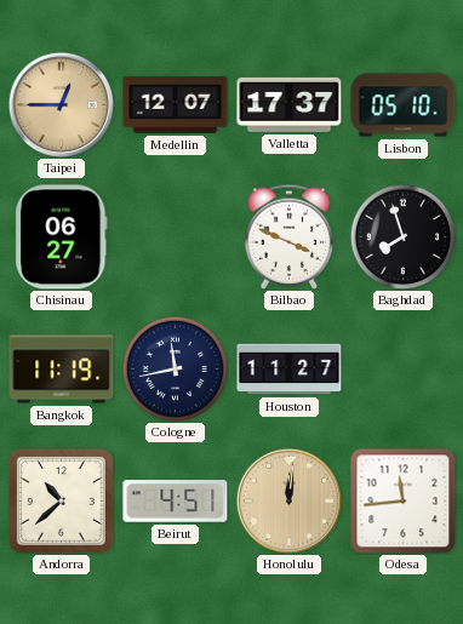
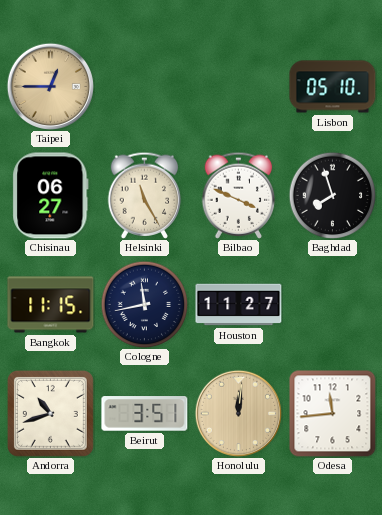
Medellin: 12:07 -> none
Valletta: 17:37 -> none
Helsinki: none -> 11:25
Bangkok: 11:19 -> 11:15
Andorra: 10:38 -> 10:42
Beirut: 4:51 -> 3:51
